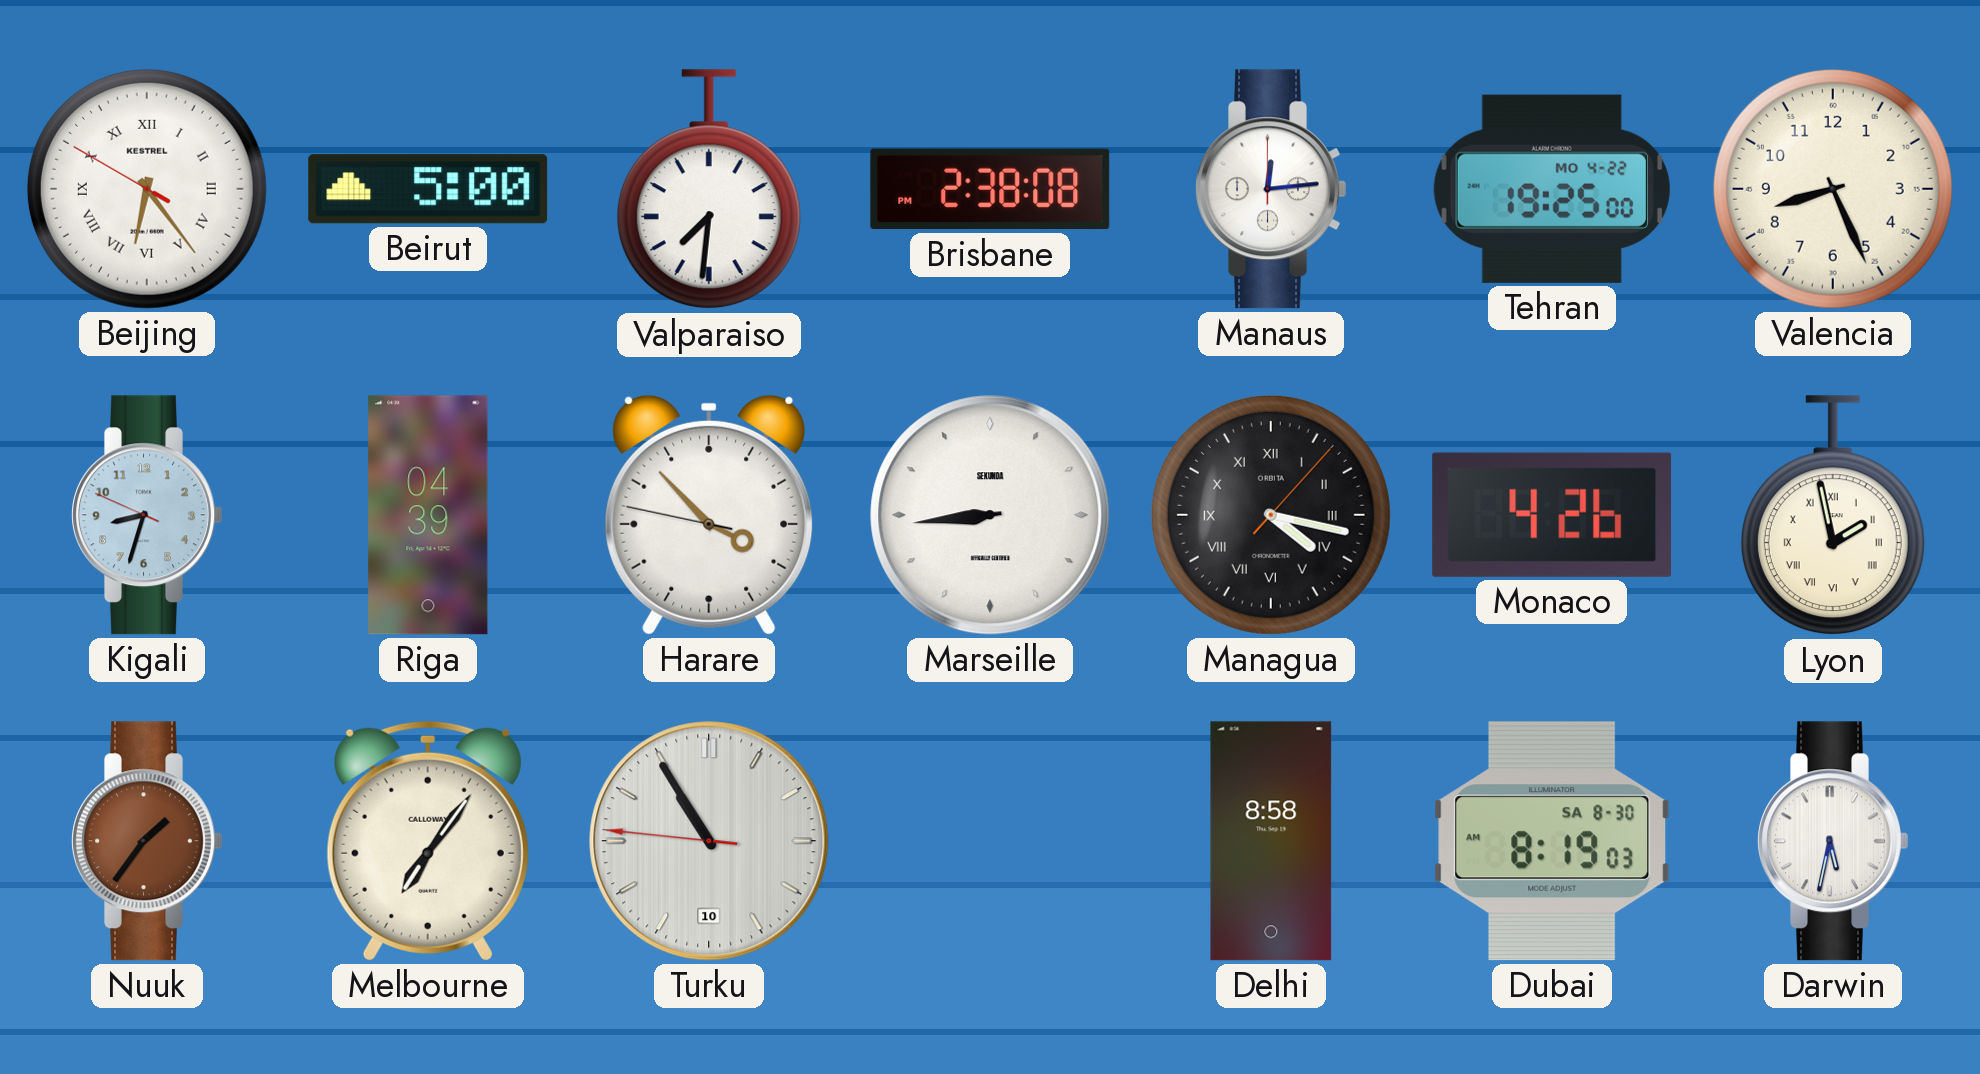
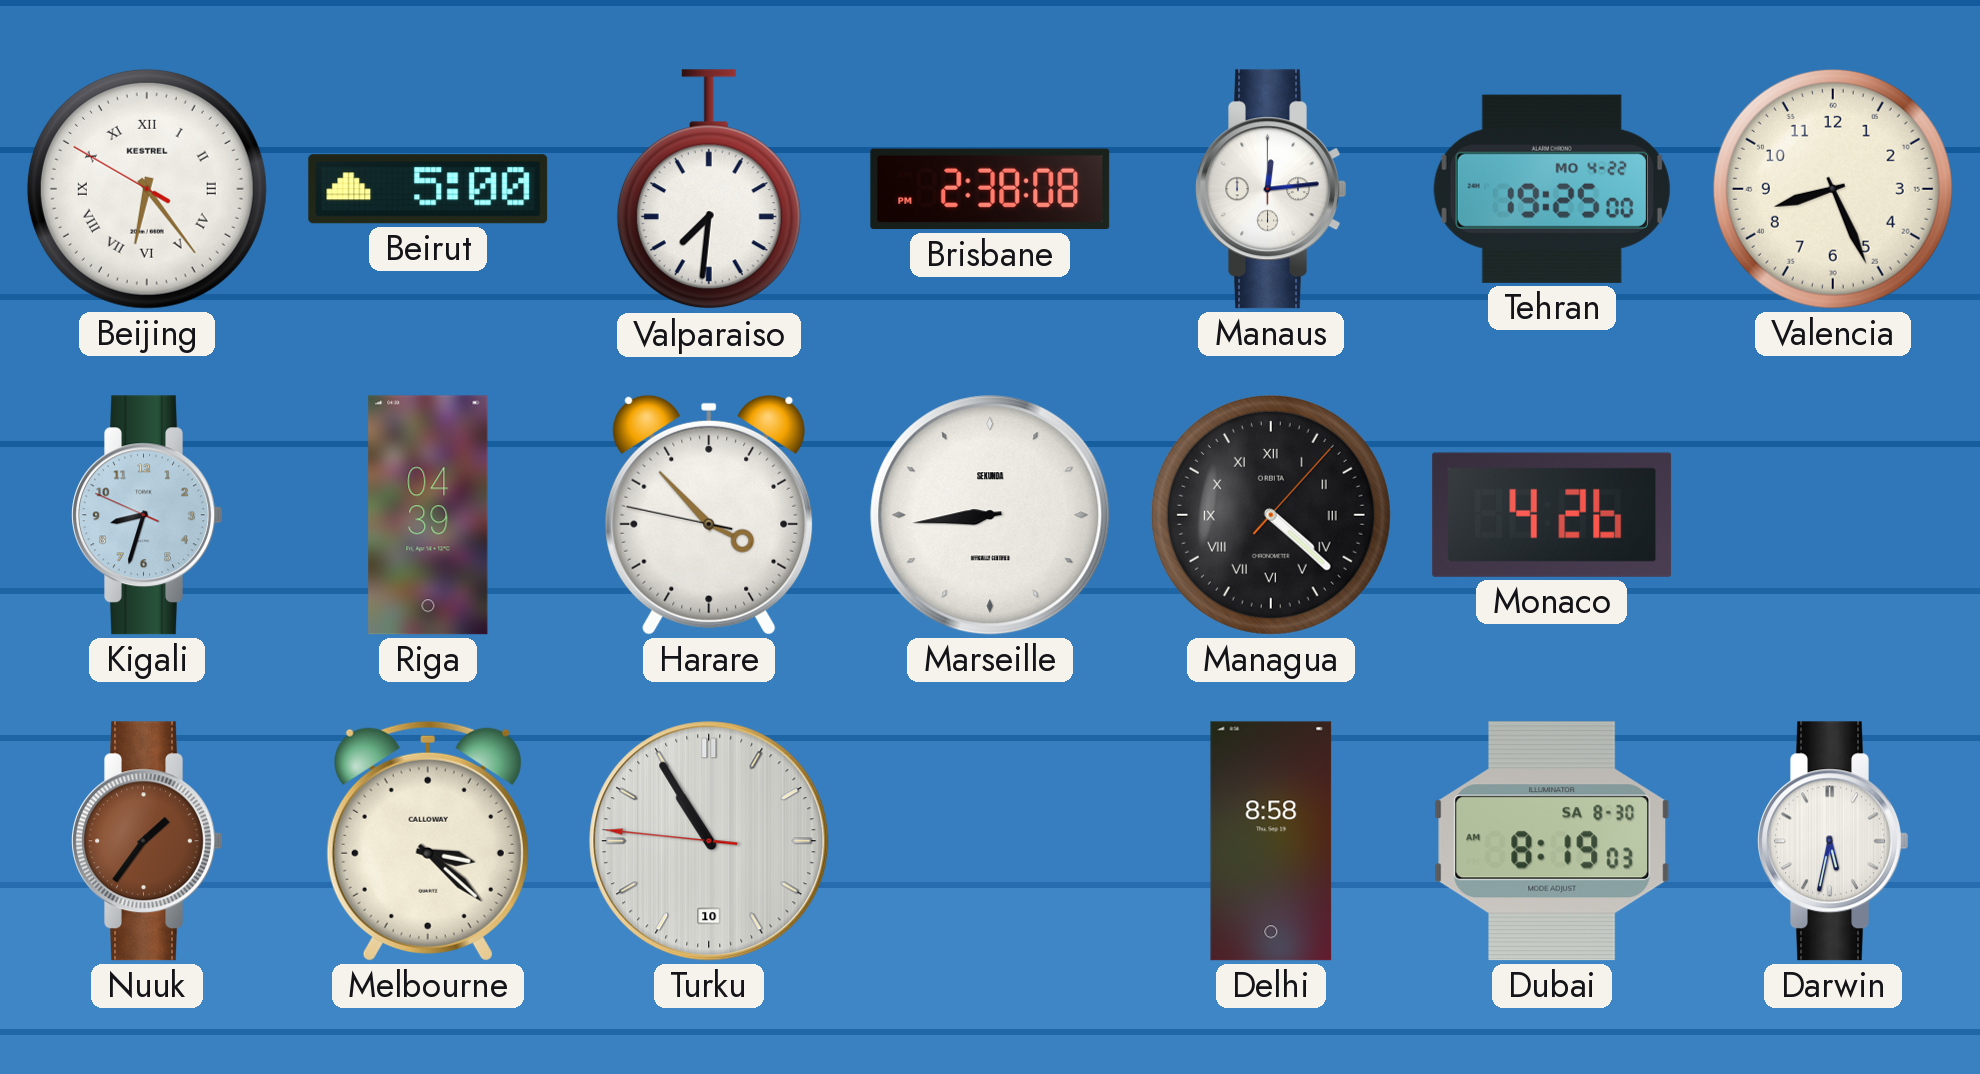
Managua: 4:17 -> 4:22
Lyon: 1:58 -> none
Melbourne: 7:06 -> 3:22
